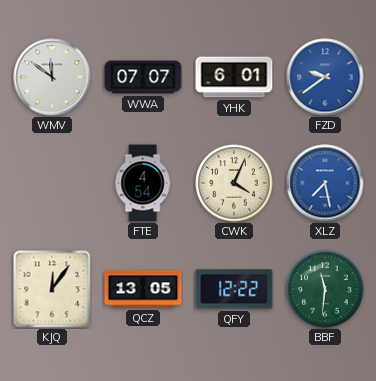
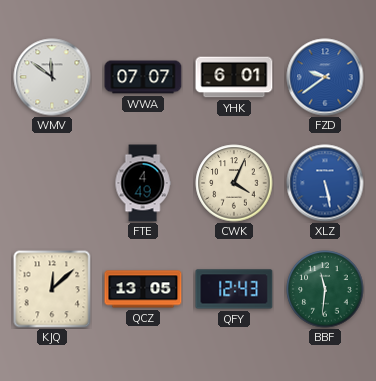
FTE: 4:54 -> 4:49
XLZ: 7:28 -> 5:28
KJQ: 12:06 -> 12:08
QFY: 12:22 -> 12:43
